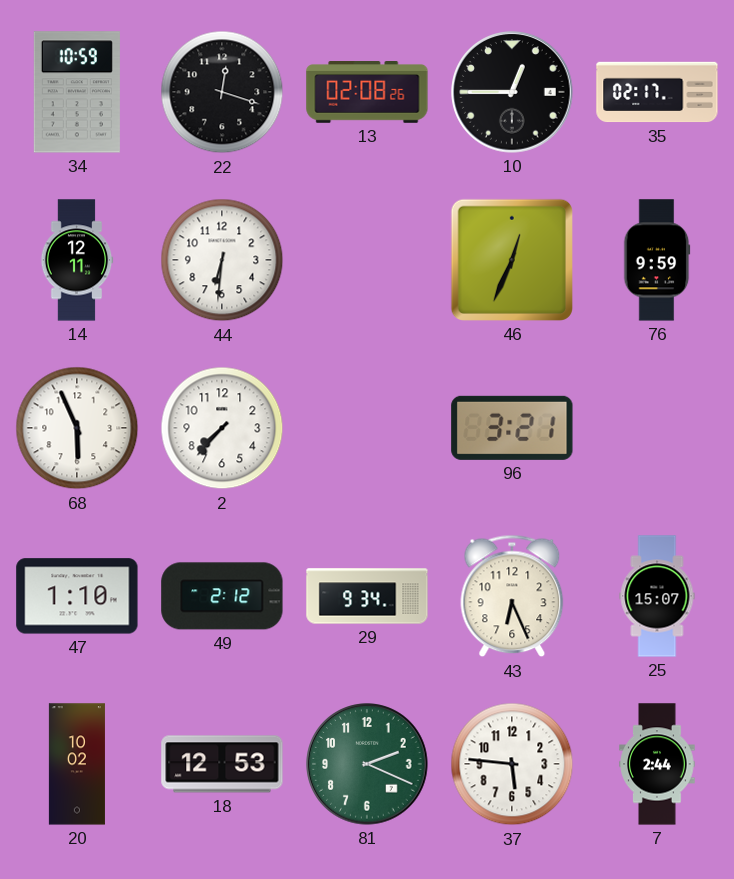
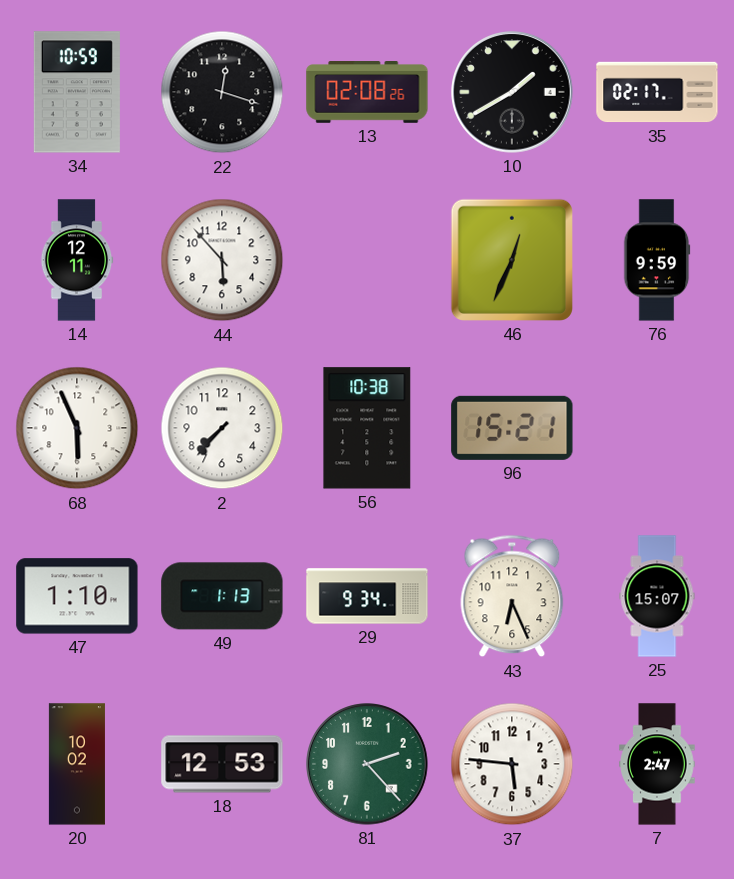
10: 12:45 -> 1:40
44: 6:31 -> 5:53
56: none -> 10:38
96: 3:21 -> 15:21
49: 2:12 -> 1:13
81: 2:19 -> 2:23
7: 2:44 -> 2:47
